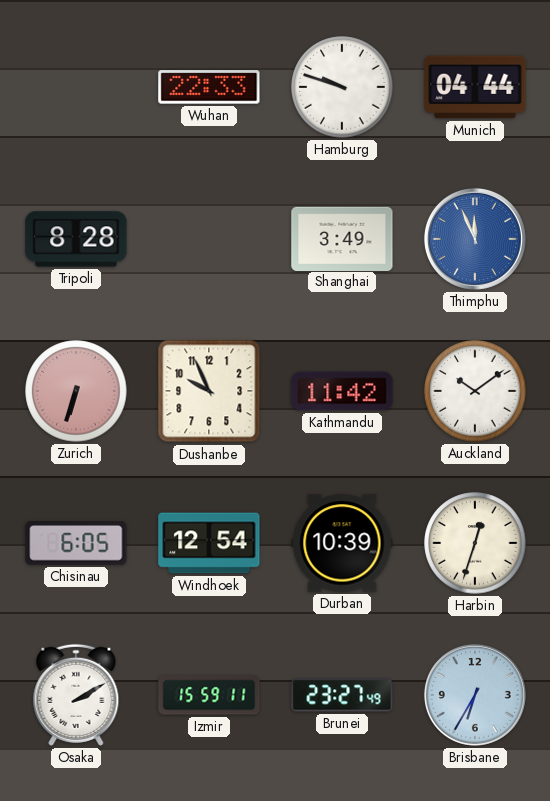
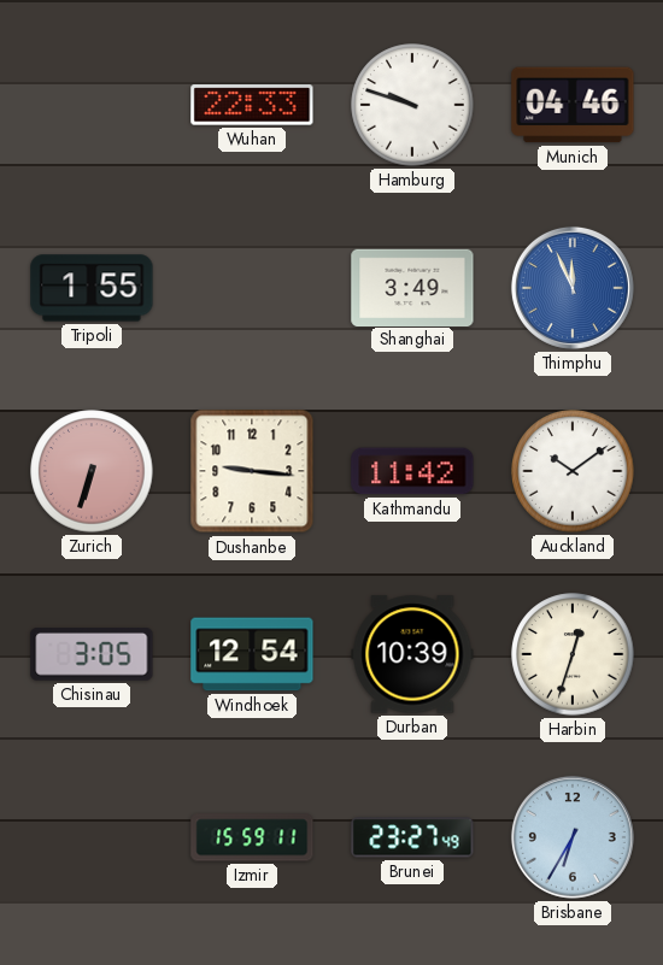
Munich: 04:44 -> 04:46
Tripoli: 8:28 -> 1:55
Dushanbe: 9:56 -> 9:16
Chisinau: 6:05 -> 3:05
Osaka: 2:10 -> none
